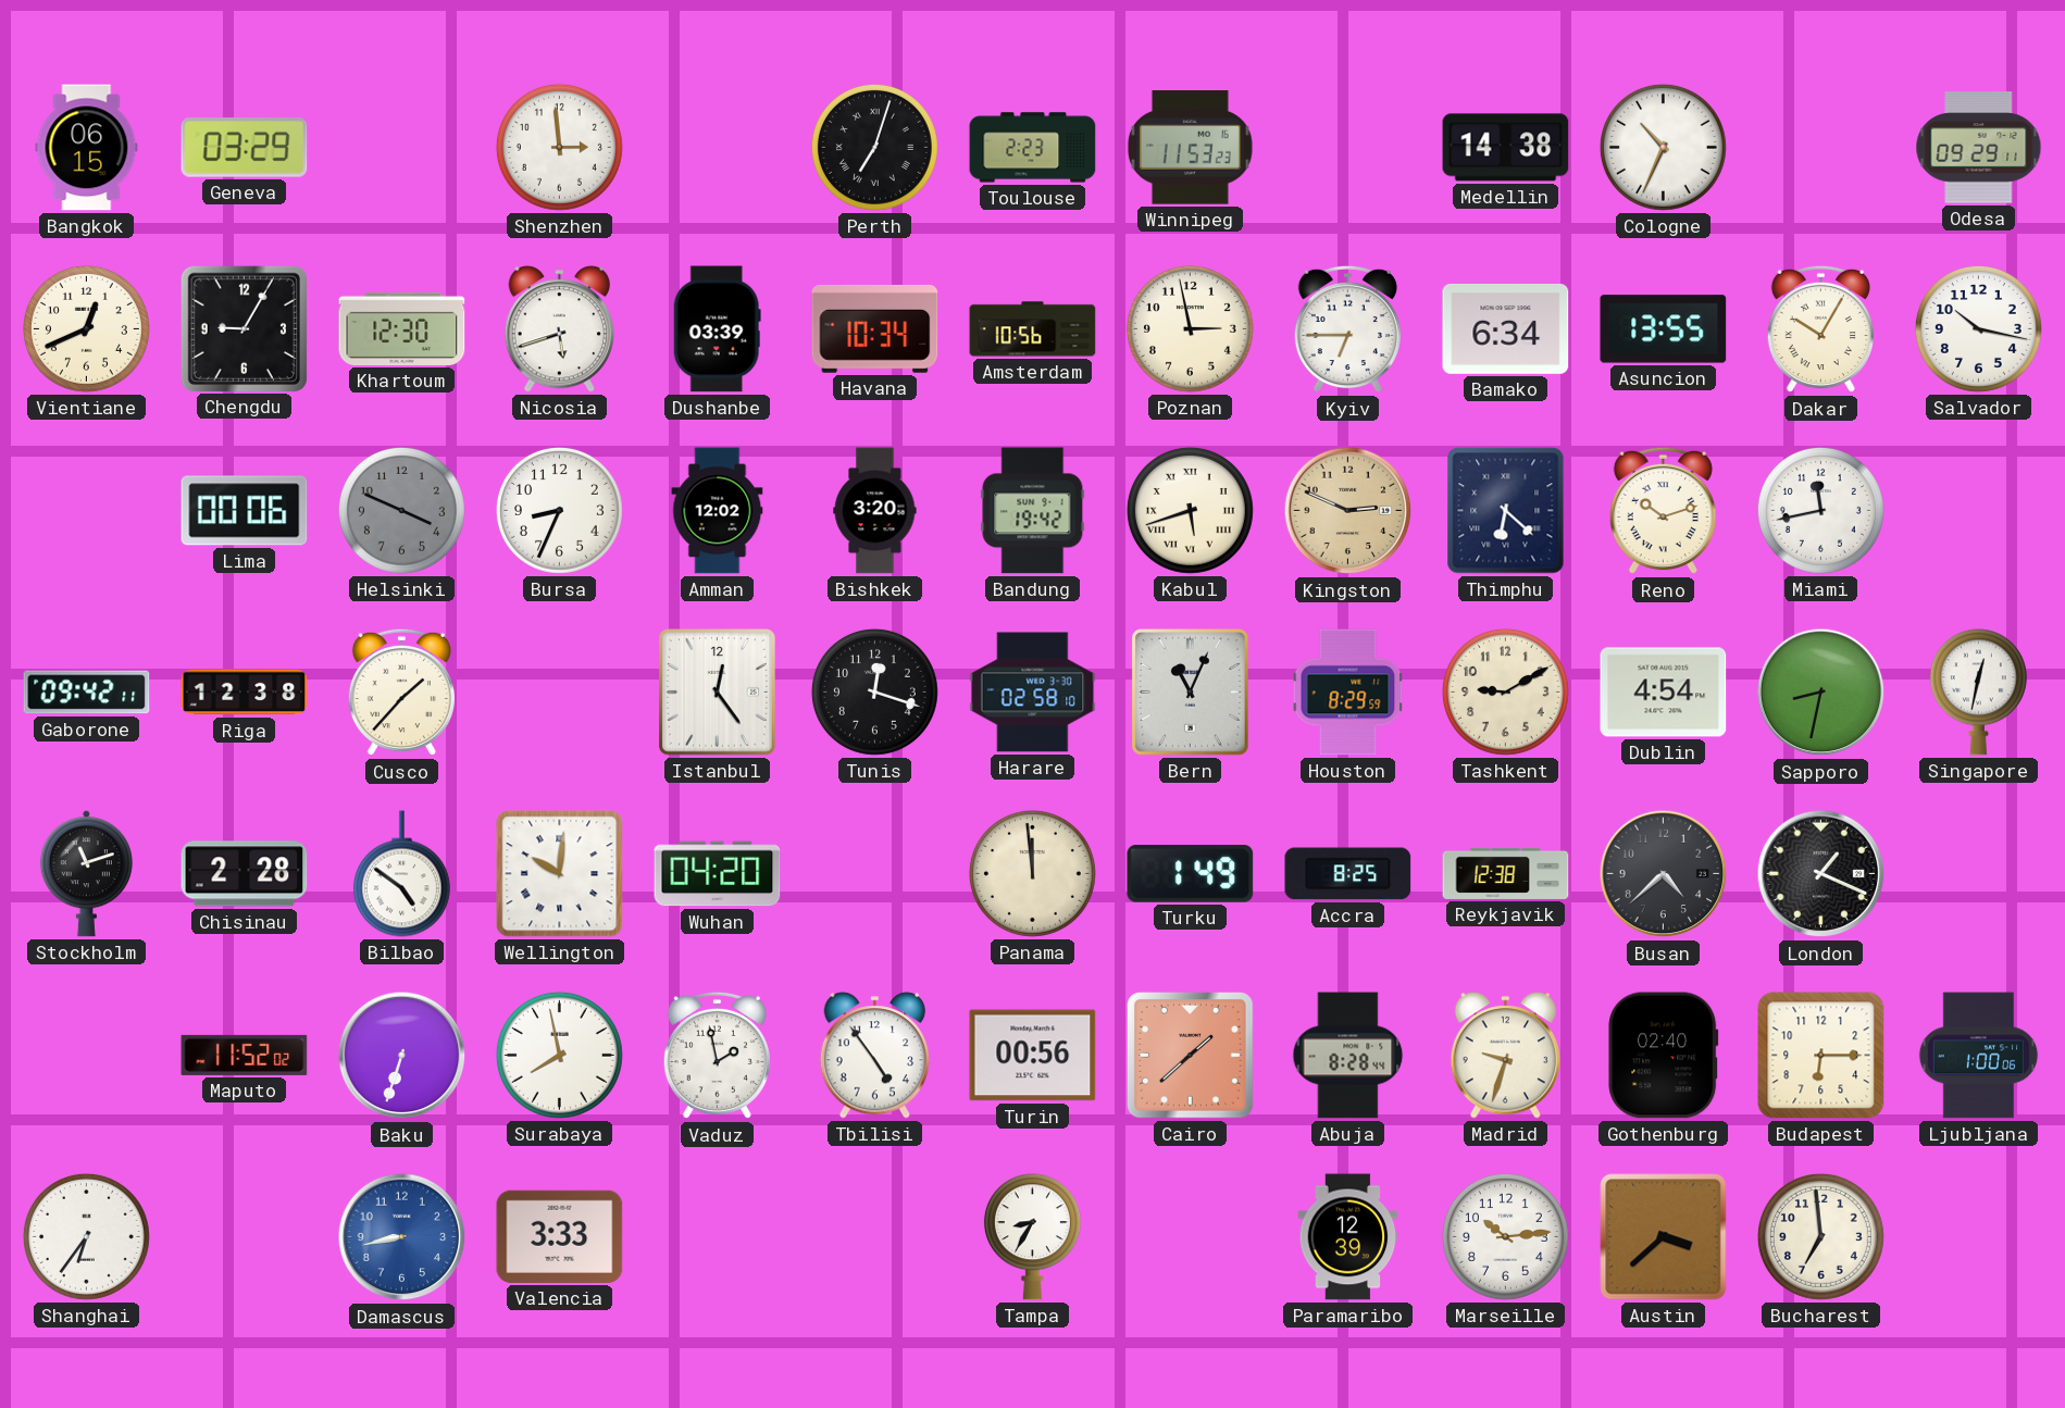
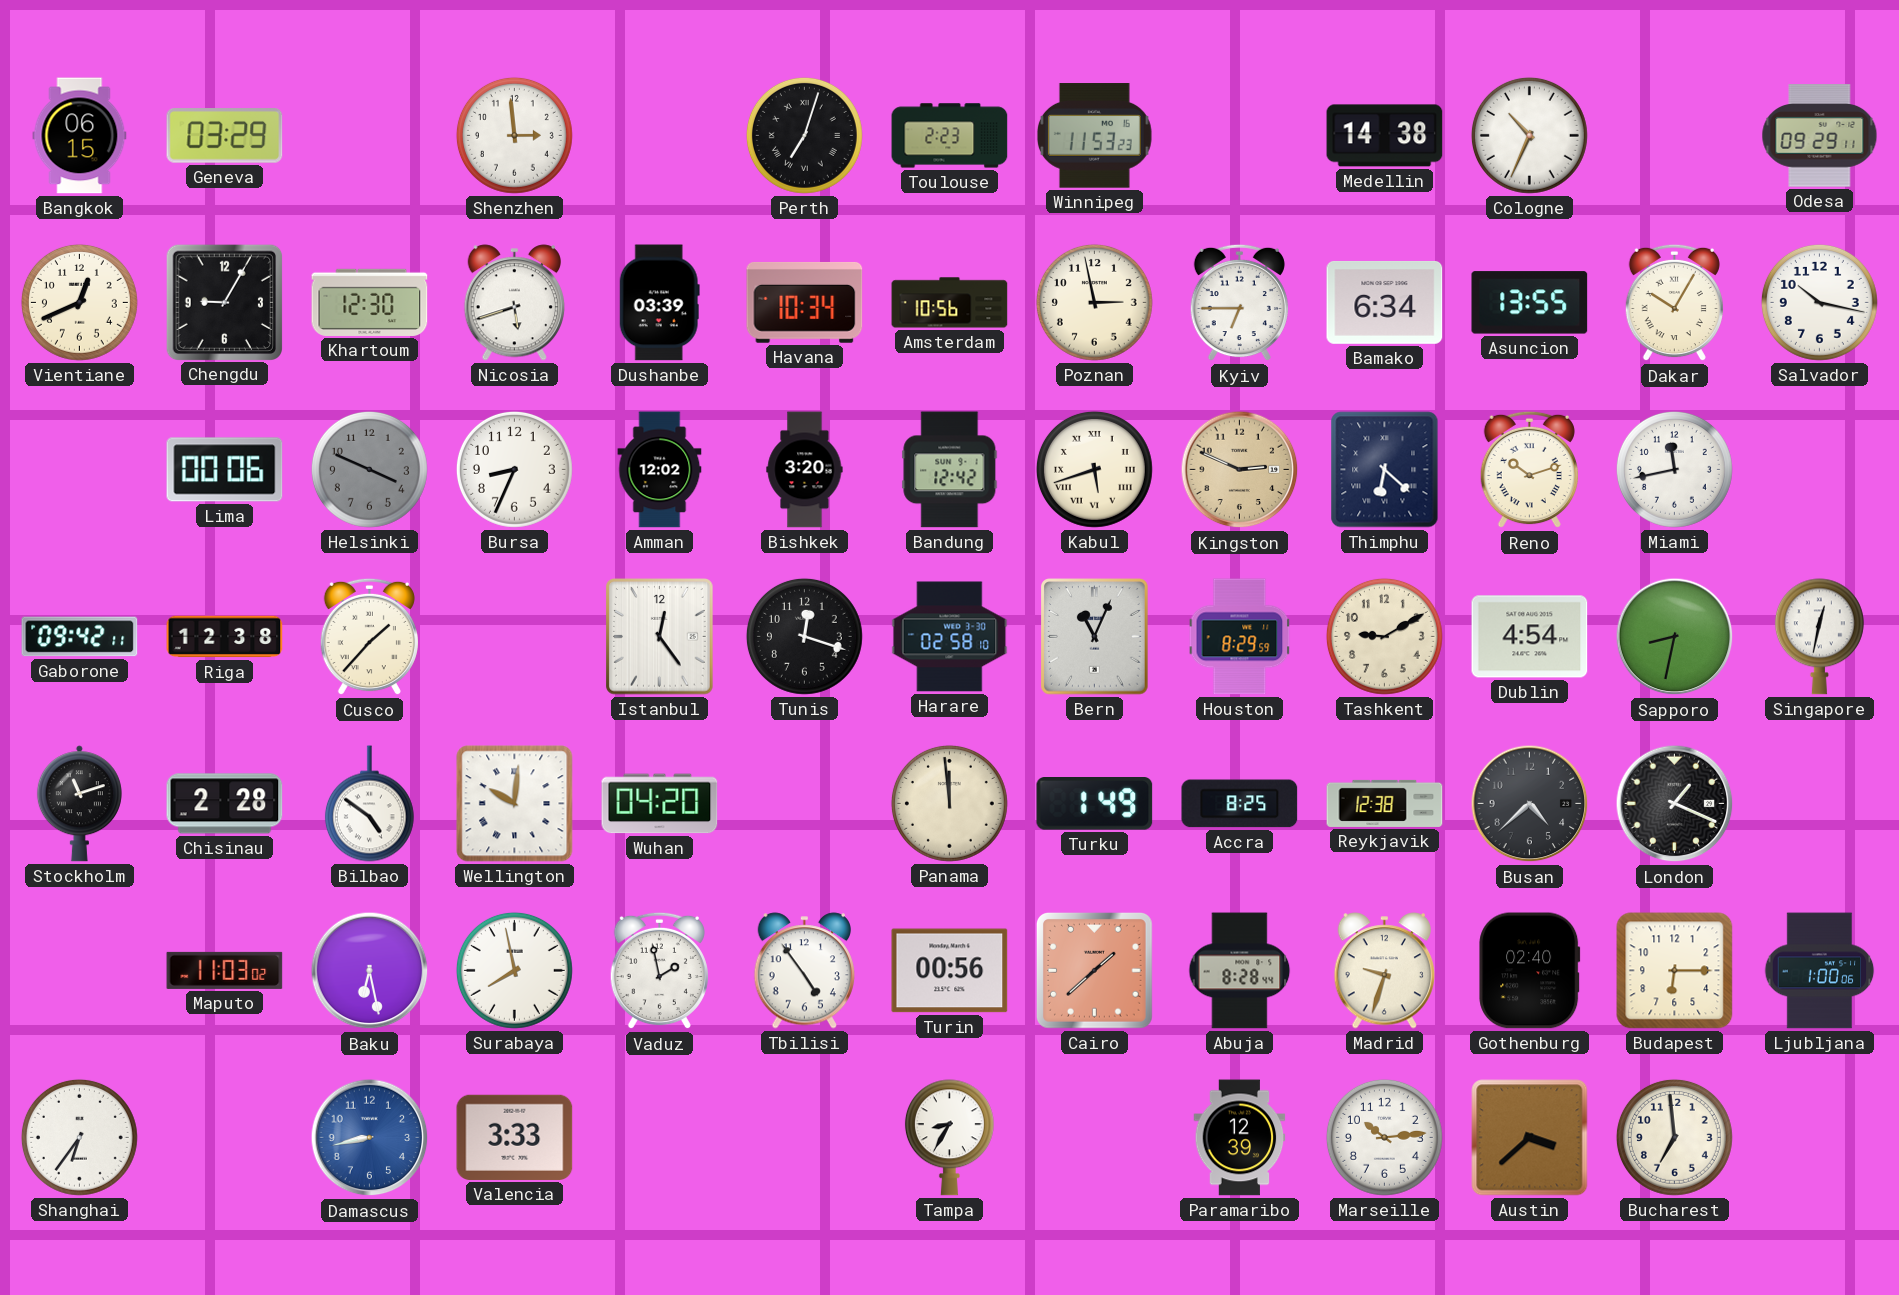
Bandung: 19:42 -> 12:42
Maputo: 11:52 -> 11:03
Baku: 6:33 -> 6:28
